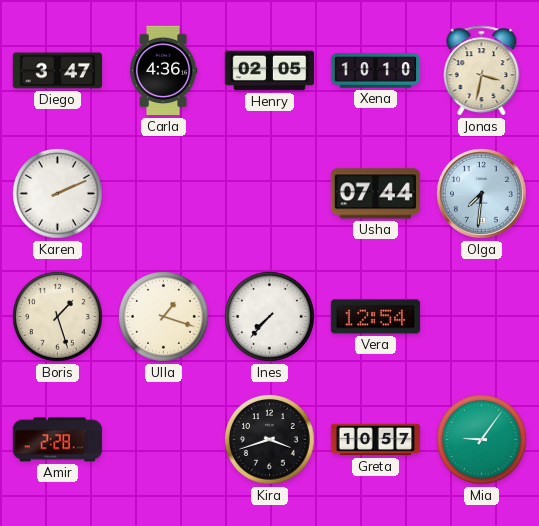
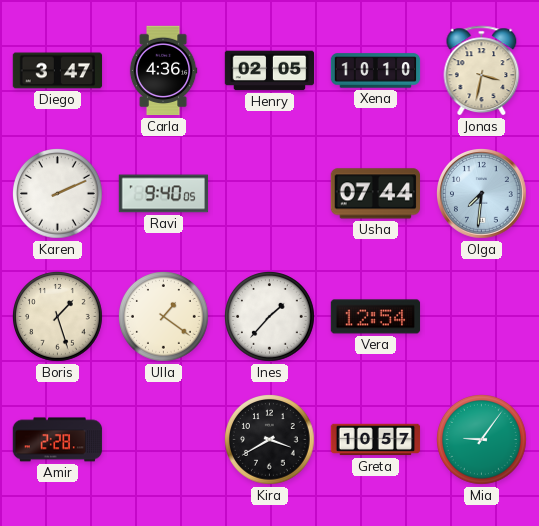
Ravi: none -> 9:40
Ulla: 1:18 -> 1:21
Ines: 7:37 -> 1:37
Kira: 3:42 -> 3:40
